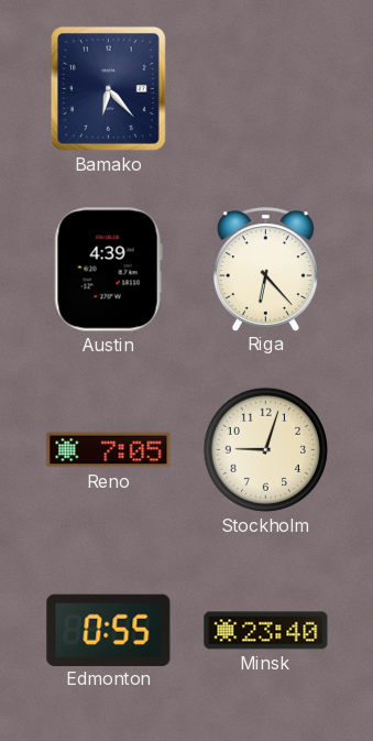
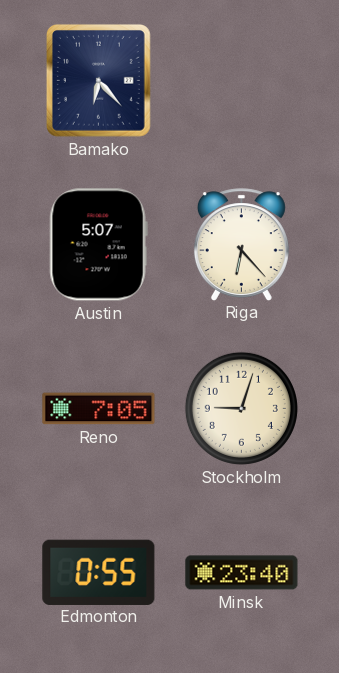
Austin: 4:39 -> 5:07
